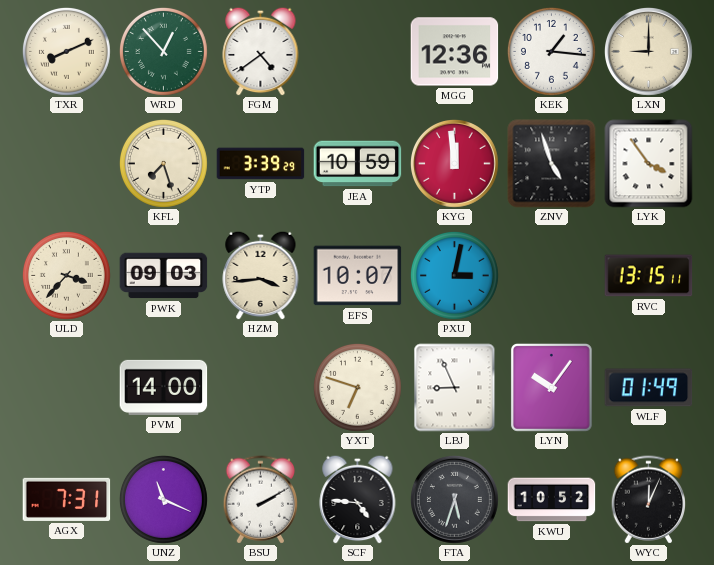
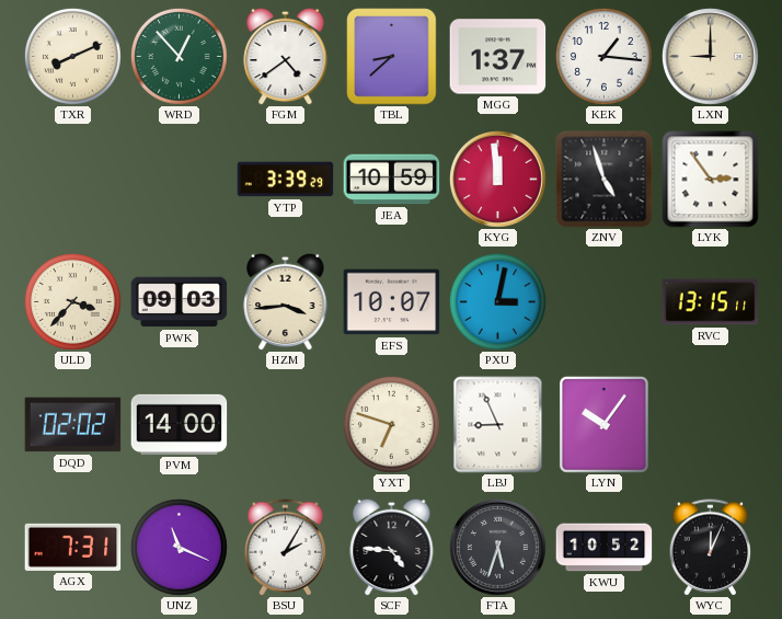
TBL: none -> 8:38
MGG: 12:36 -> 1:37
KFL: 7:27 -> none
LYK: 3:54 -> 2:54
DQD: none -> 02:02
WLF: 01:49 -> none
BSU: 2:10 -> 2:05
